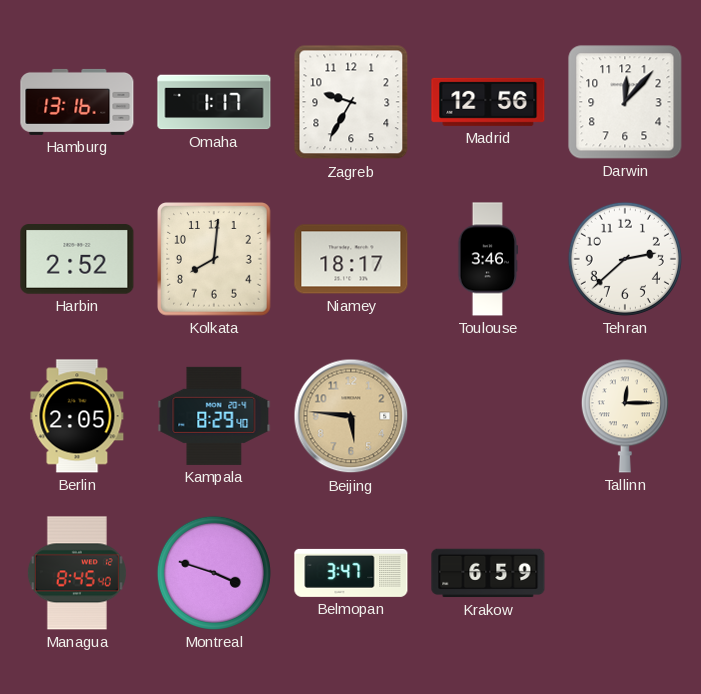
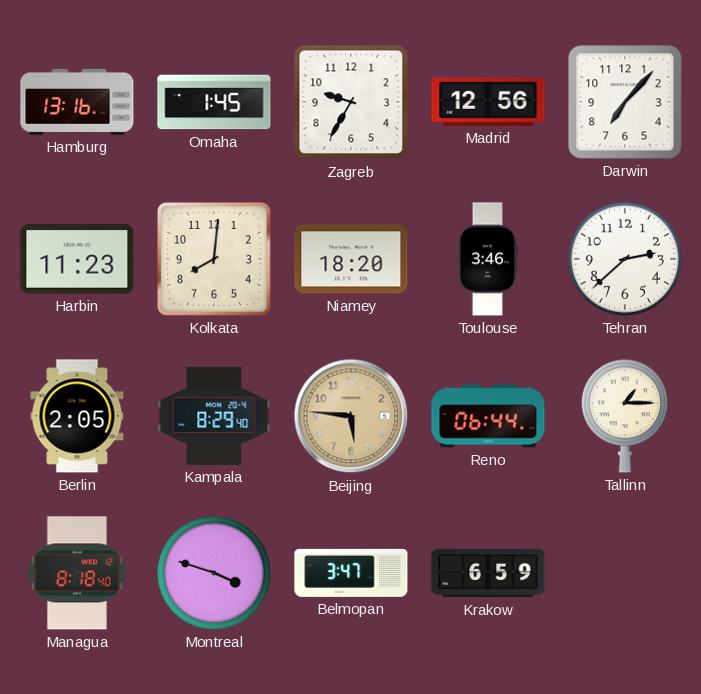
Omaha: 1:17 -> 1:45
Darwin: 12:07 -> 7:07
Harbin: 2:52 -> 11:23
Niamey: 18:17 -> 18:20
Reno: none -> 06:44
Tallinn: 12:15 -> 1:15
Managua: 8:45 -> 8:18
